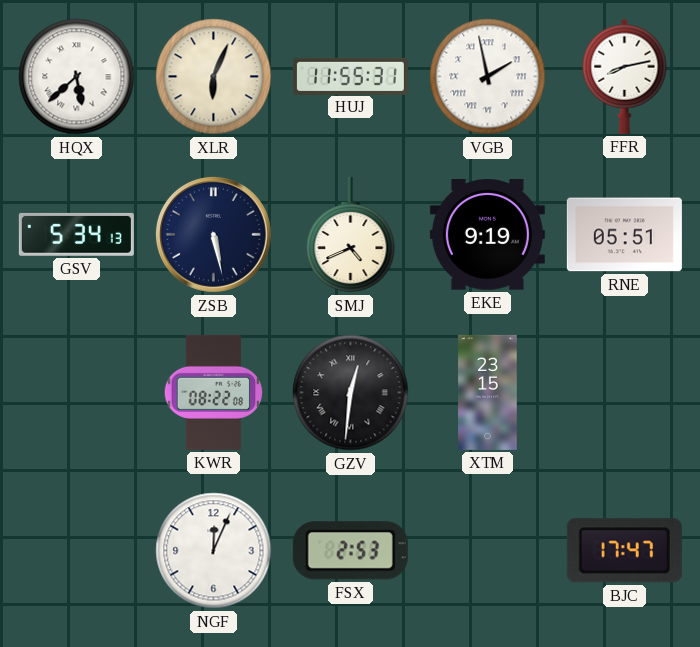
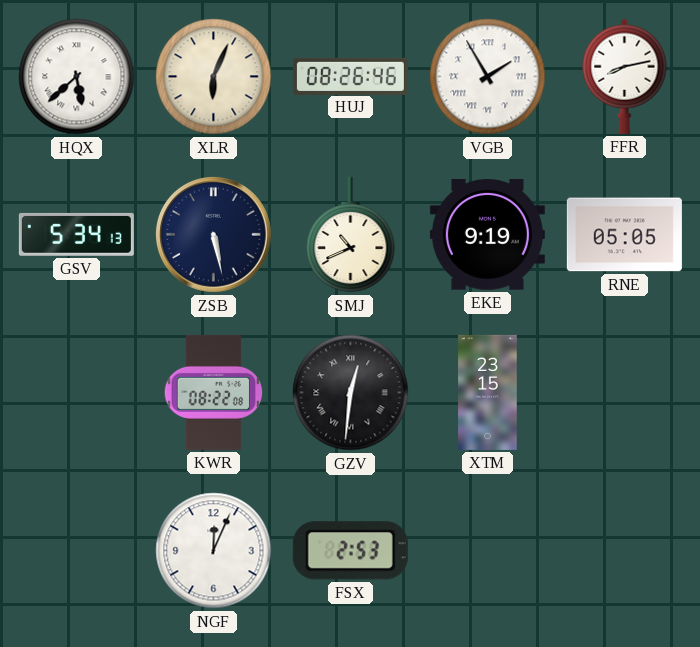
HUJ: 11:55 -> 08:26
VGB: 1:58 -> 1:55
SMJ: 4:41 -> 10:41
RNE: 05:51 -> 05:05
BJC: 17:47 -> none
